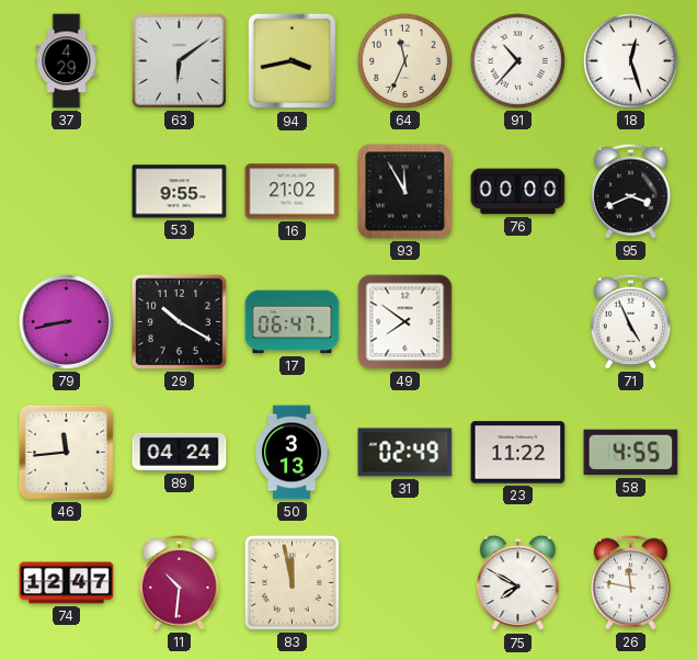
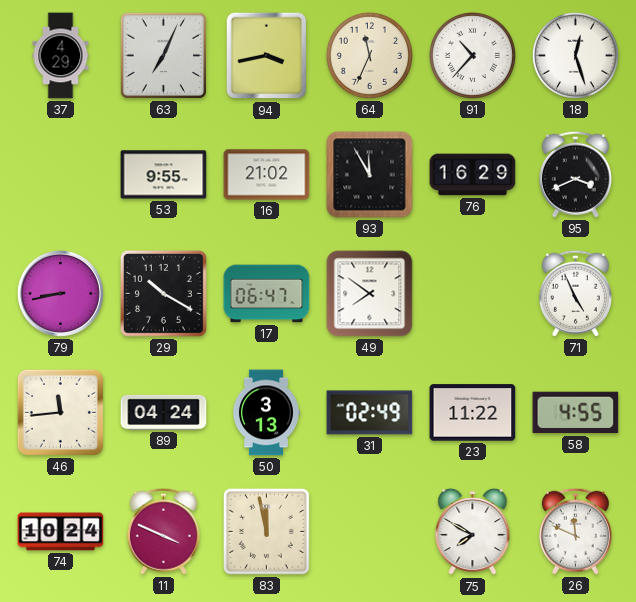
63: 6:09 -> 7:04
76: 00:00 -> 16:29
74: 12:47 -> 10:24
11: 10:31 -> 3:49
26: 11:47 -> 11:49
